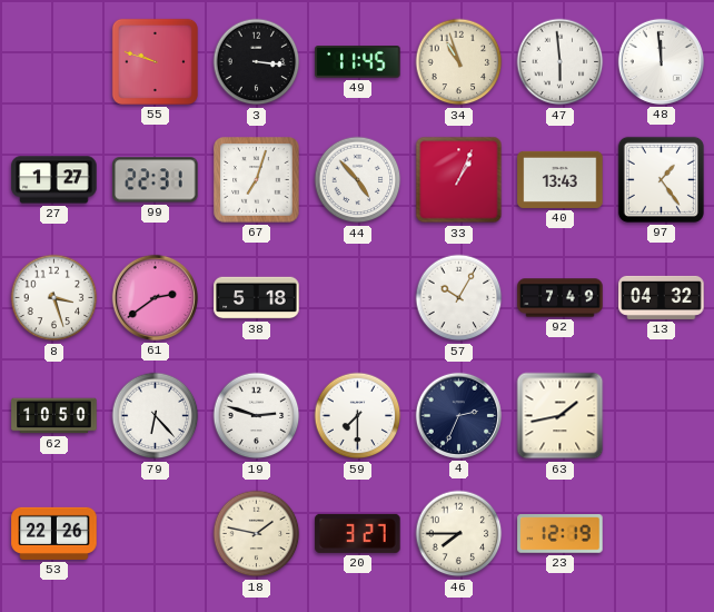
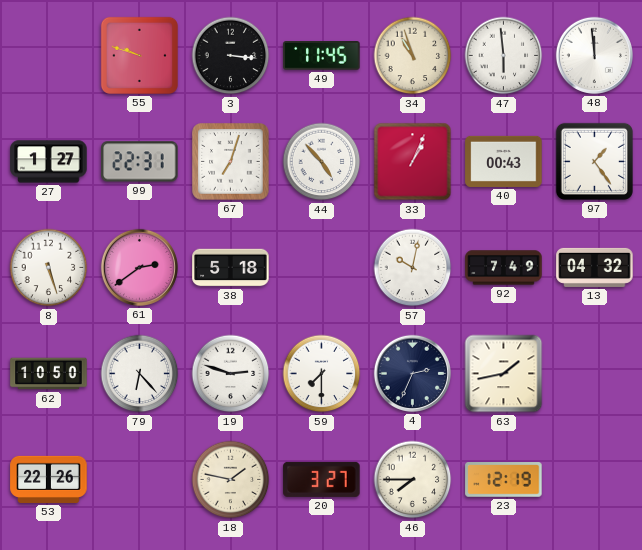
40: 13:43 -> 00:43
8: 3:27 -> 5:27
57: 10:05 -> 10:02
